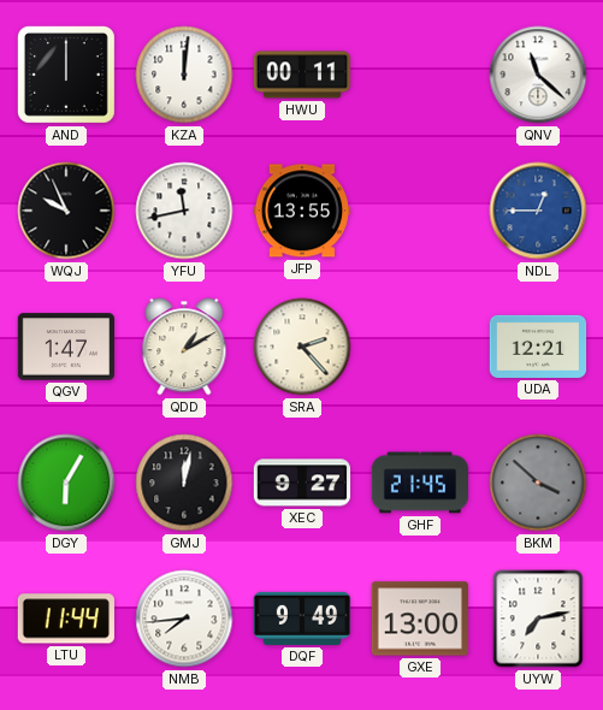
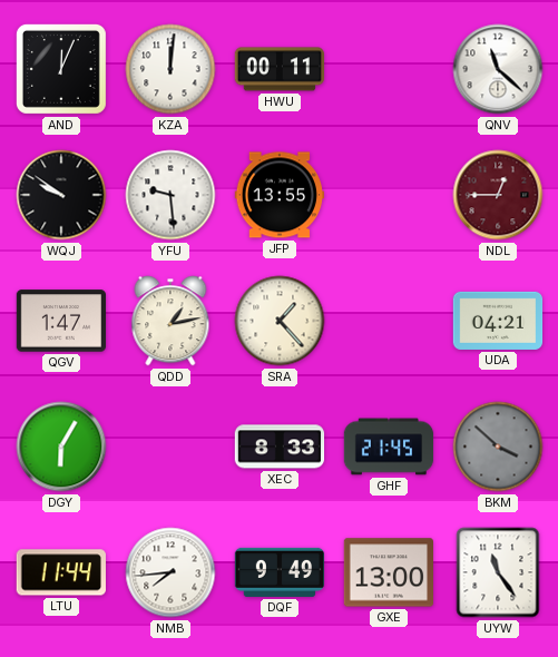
AND: 12:00 -> 12:04
WQJ: 9:56 -> 9:51
YFU: 11:43 -> 9:29
NDL dial: blue -> burgundy
QDD: 1:10 -> 1:13
SRA: 2:23 -> 1:23
UDA: 12:21 -> 04:21
GMJ: 12:02 -> none
XEC: 9:27 -> 8:33
UYW: 7:13 -> 11:24
